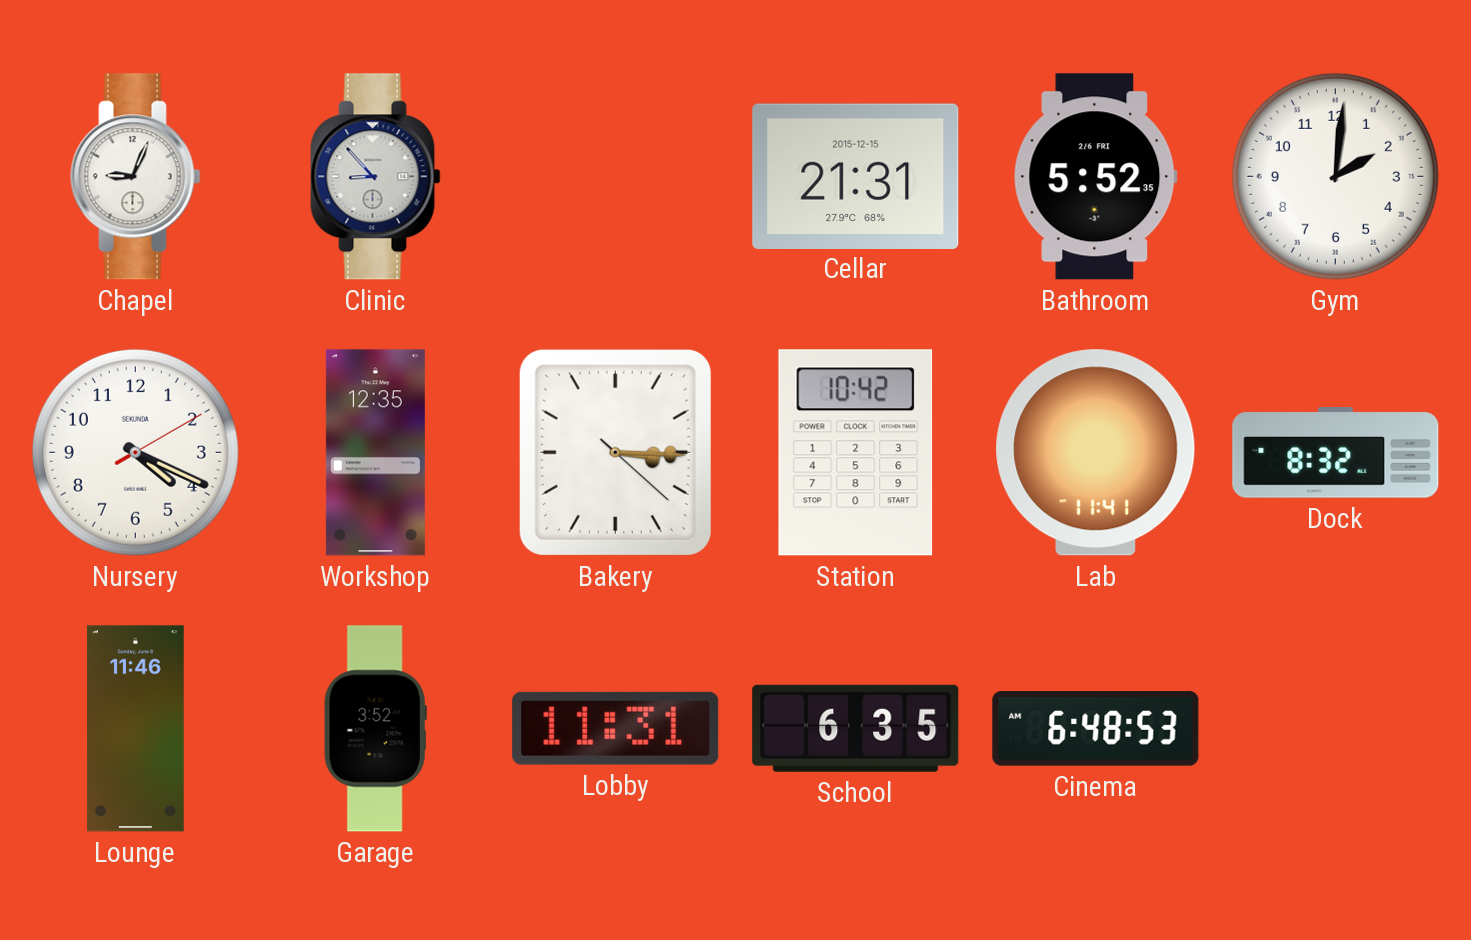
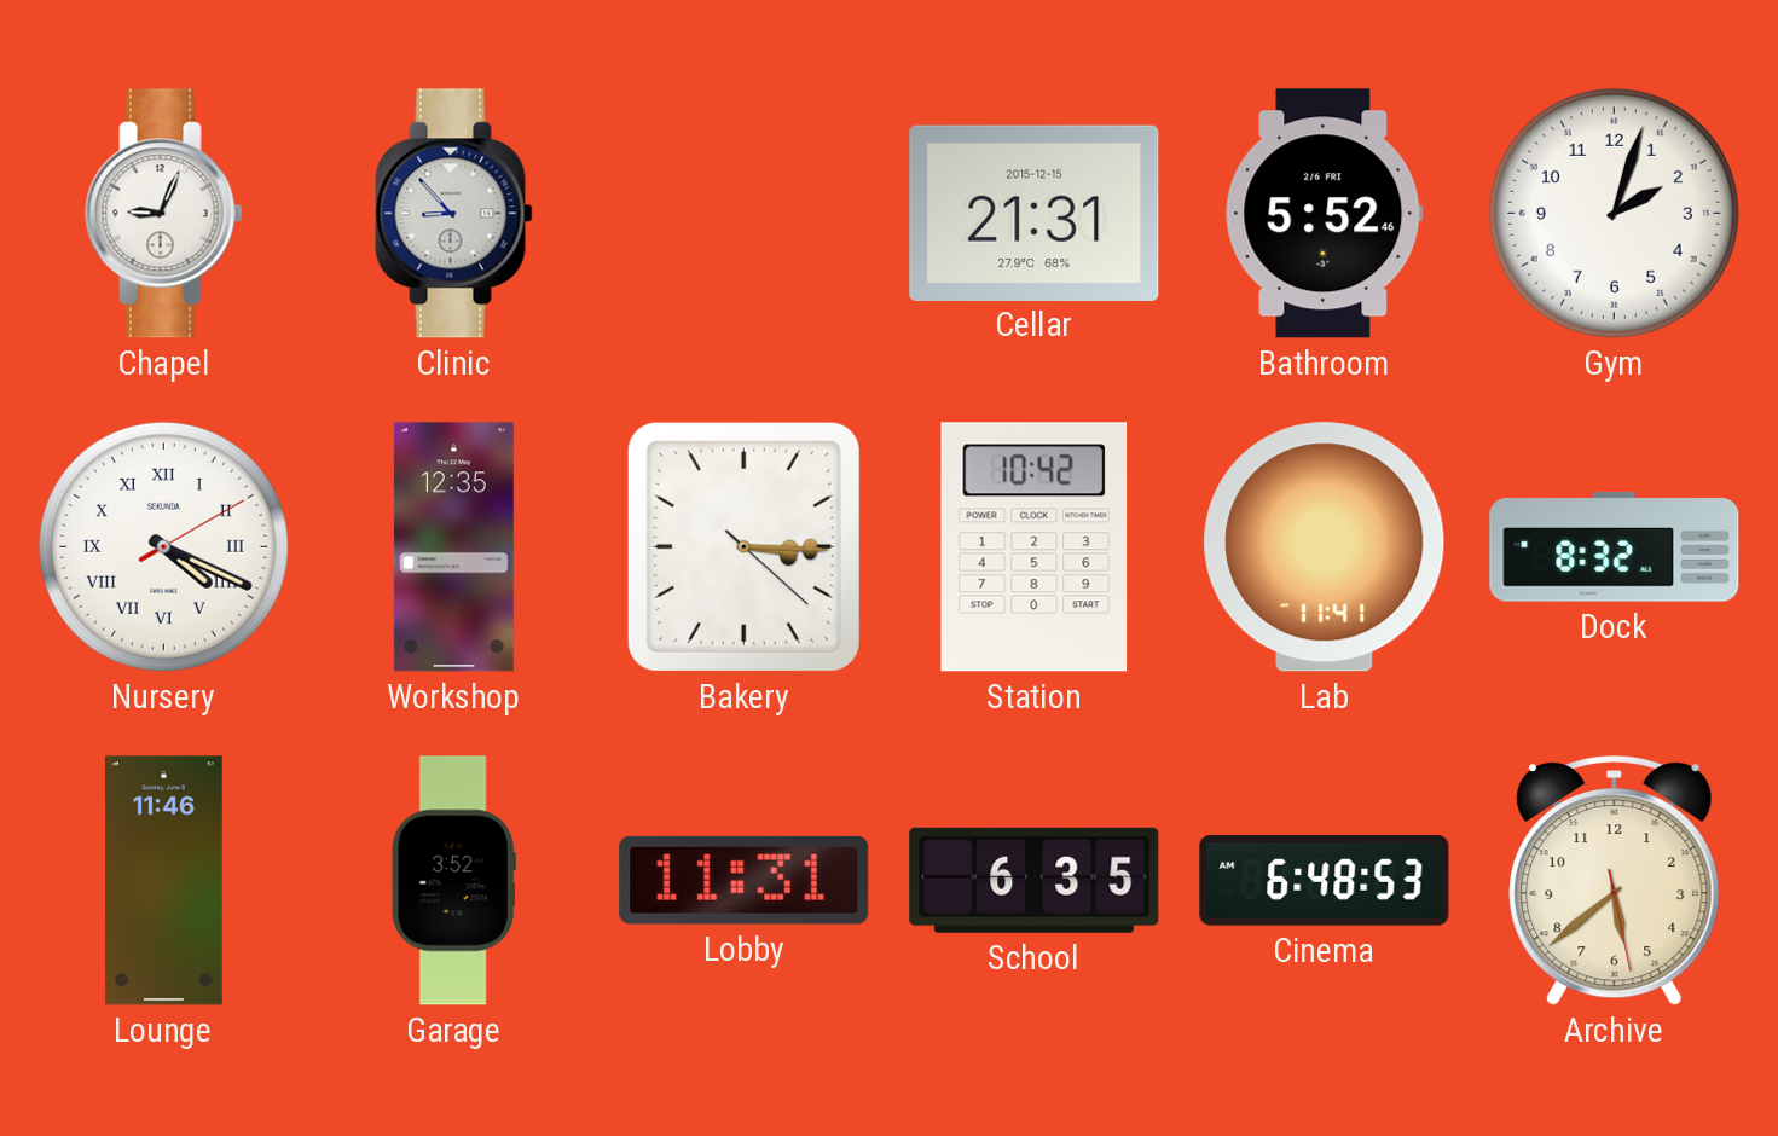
Bathroom: 5:52:35 -> 5:52:46
Gym: 2:01 -> 2:03
Nursery numerals: Arabic -> Roman
Archive: none -> 5:38
